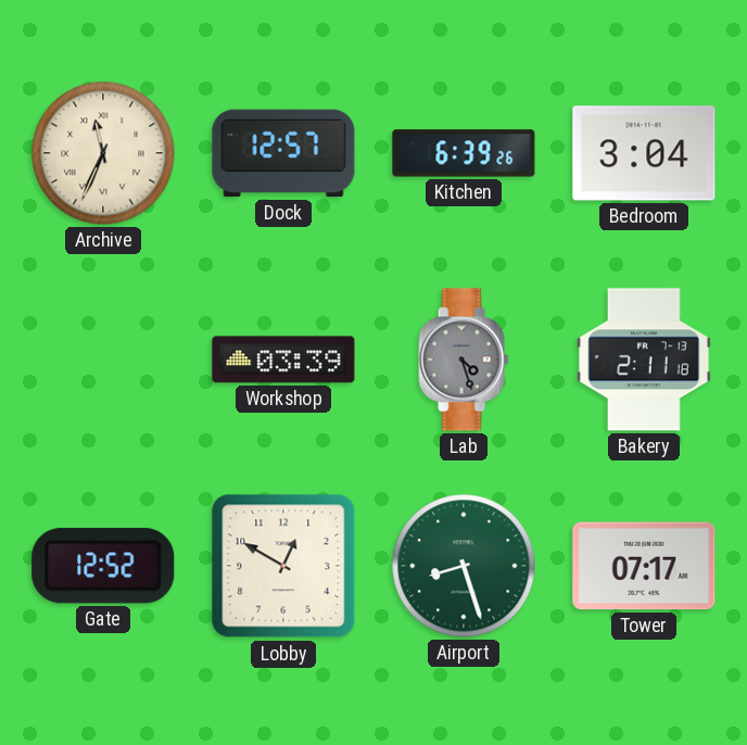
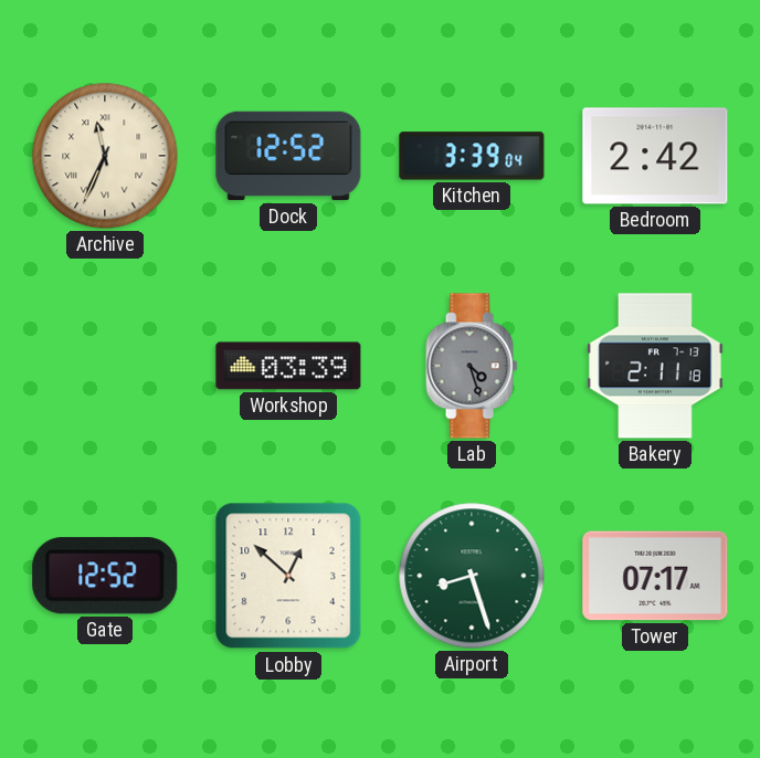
Dock: 12:57 -> 12:52
Kitchen: 6:39 -> 3:39
Bedroom: 3:04 -> 2:42
Lobby: 12:50 -> 12:52
